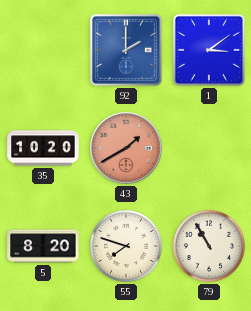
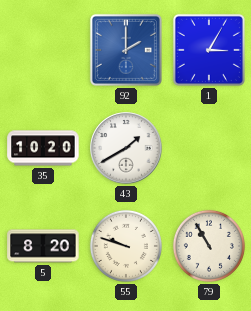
1: 3:09 -> 3:05
43 dial: salmon -> white
55: 7:48 -> 9:48
